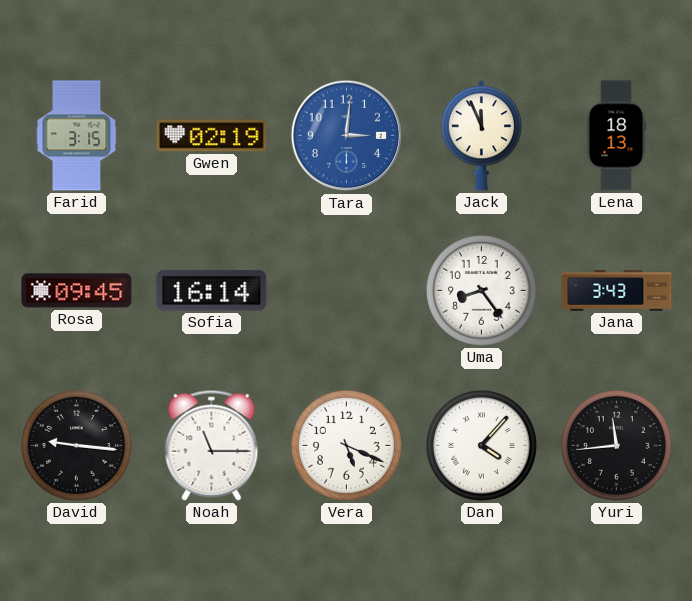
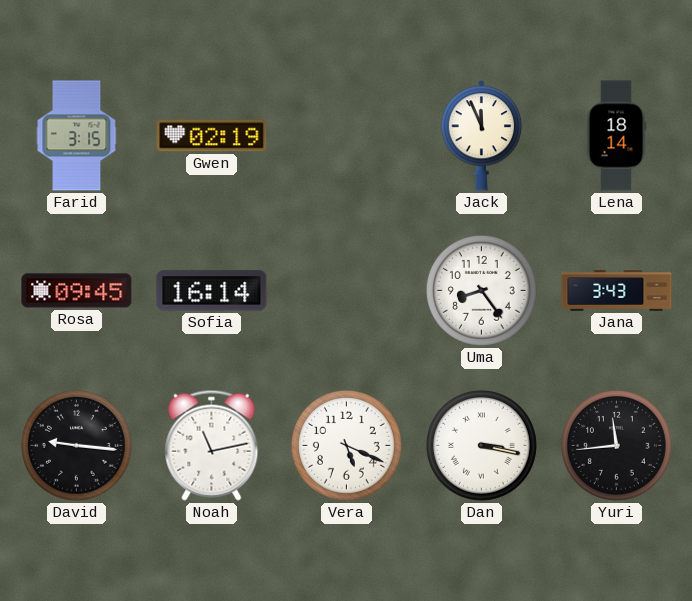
Tara: 3:01 -> none
Lena: 18:13 -> 18:14
Noah: 11:15 -> 11:13
Dan: 4:07 -> 3:17
